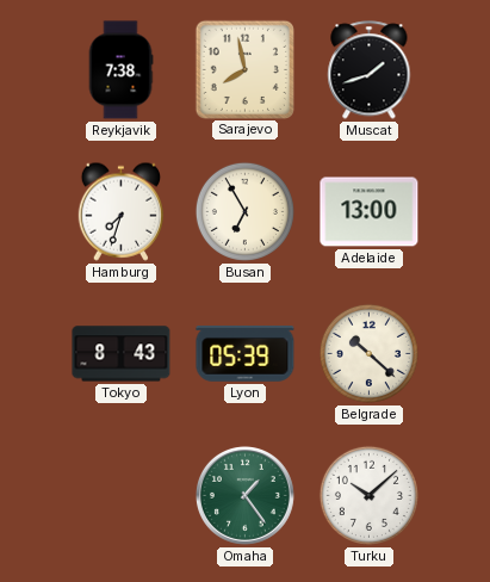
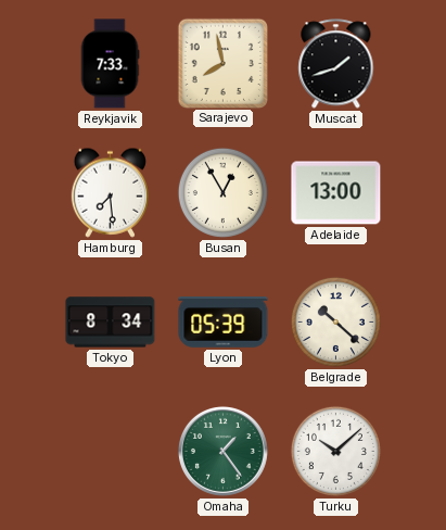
Reykjavik: 7:38 -> 7:33
Hamburg: 7:33 -> 7:29
Busan: 6:55 -> 12:55
Tokyo: 8:43 -> 8:34
